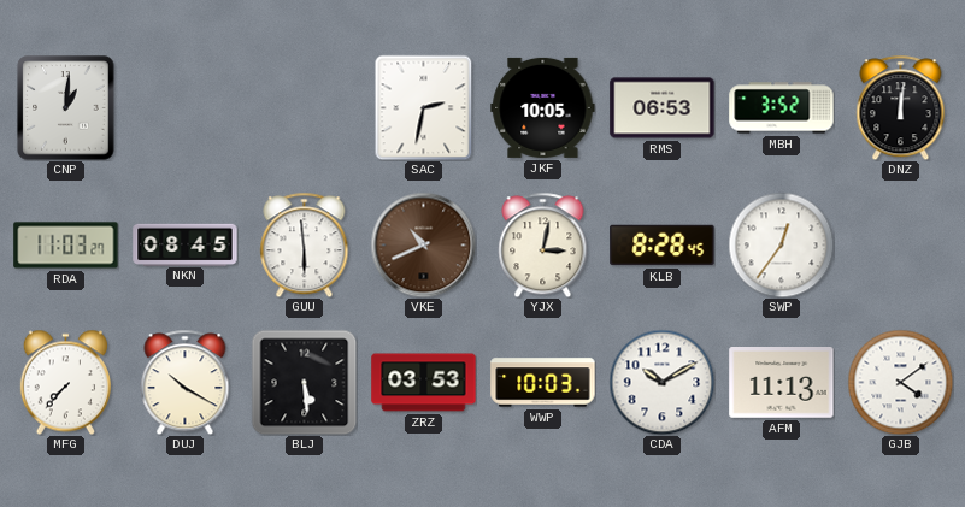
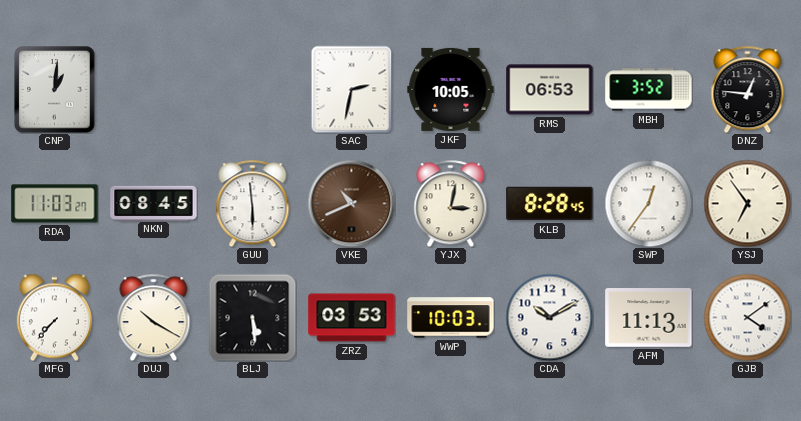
DNZ: 12:01 -> 12:46
YSJ: none -> 6:54
